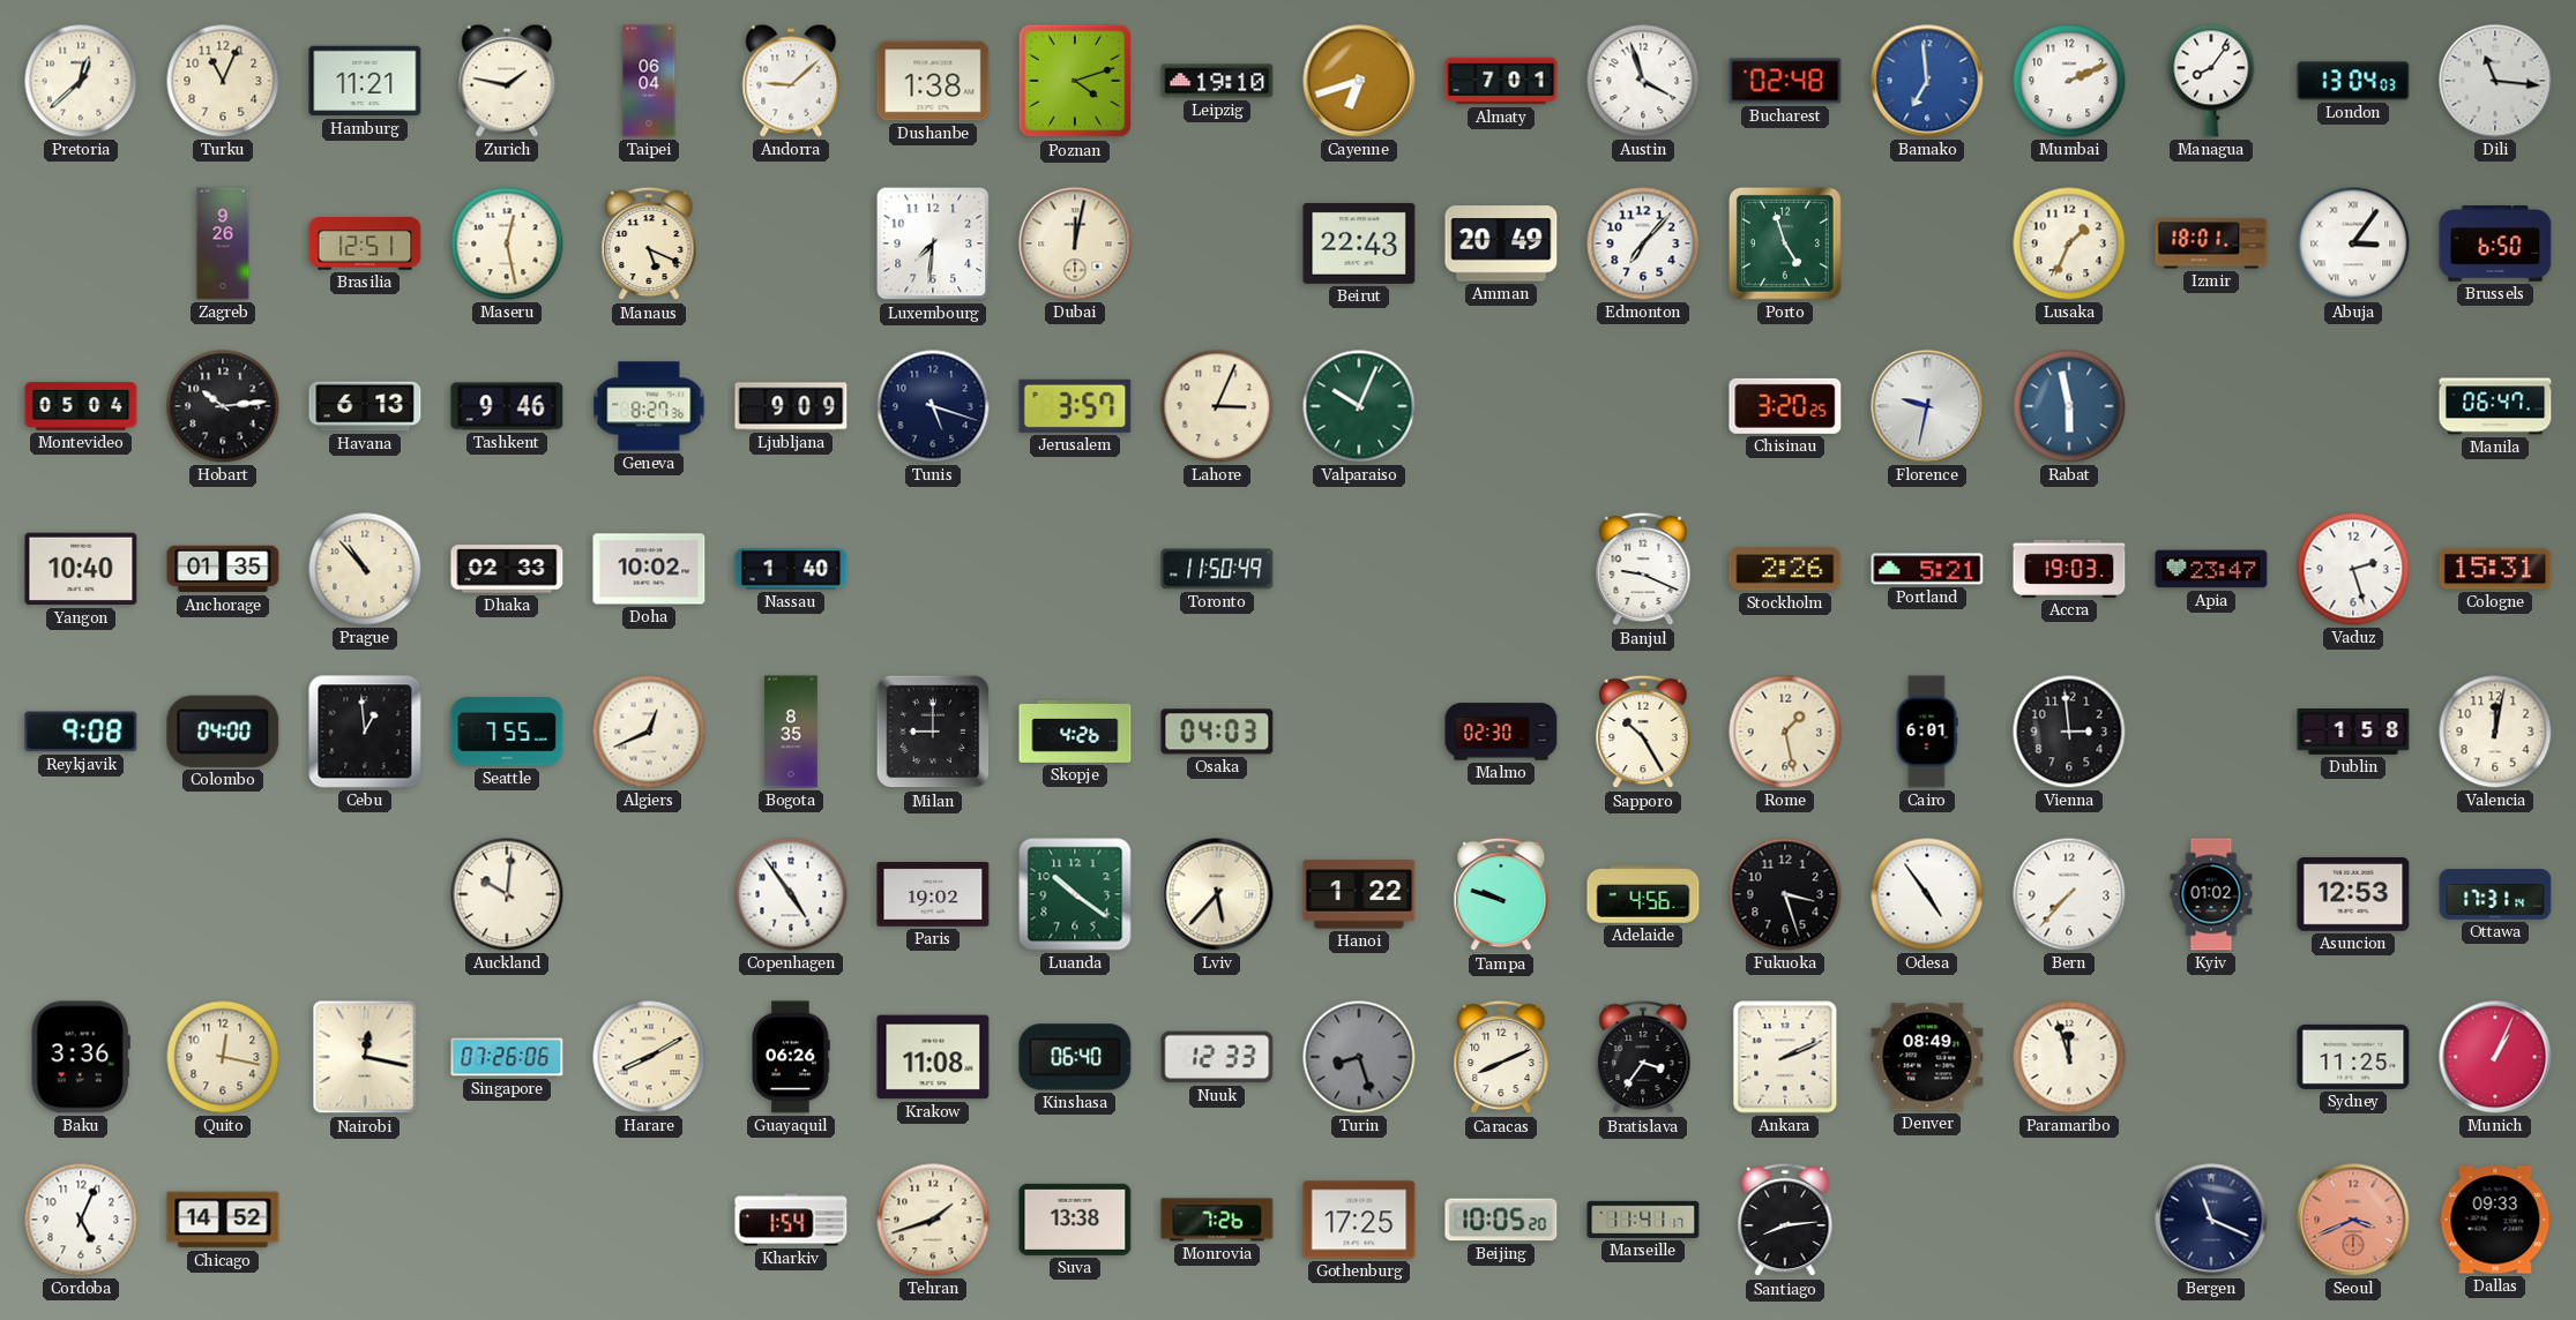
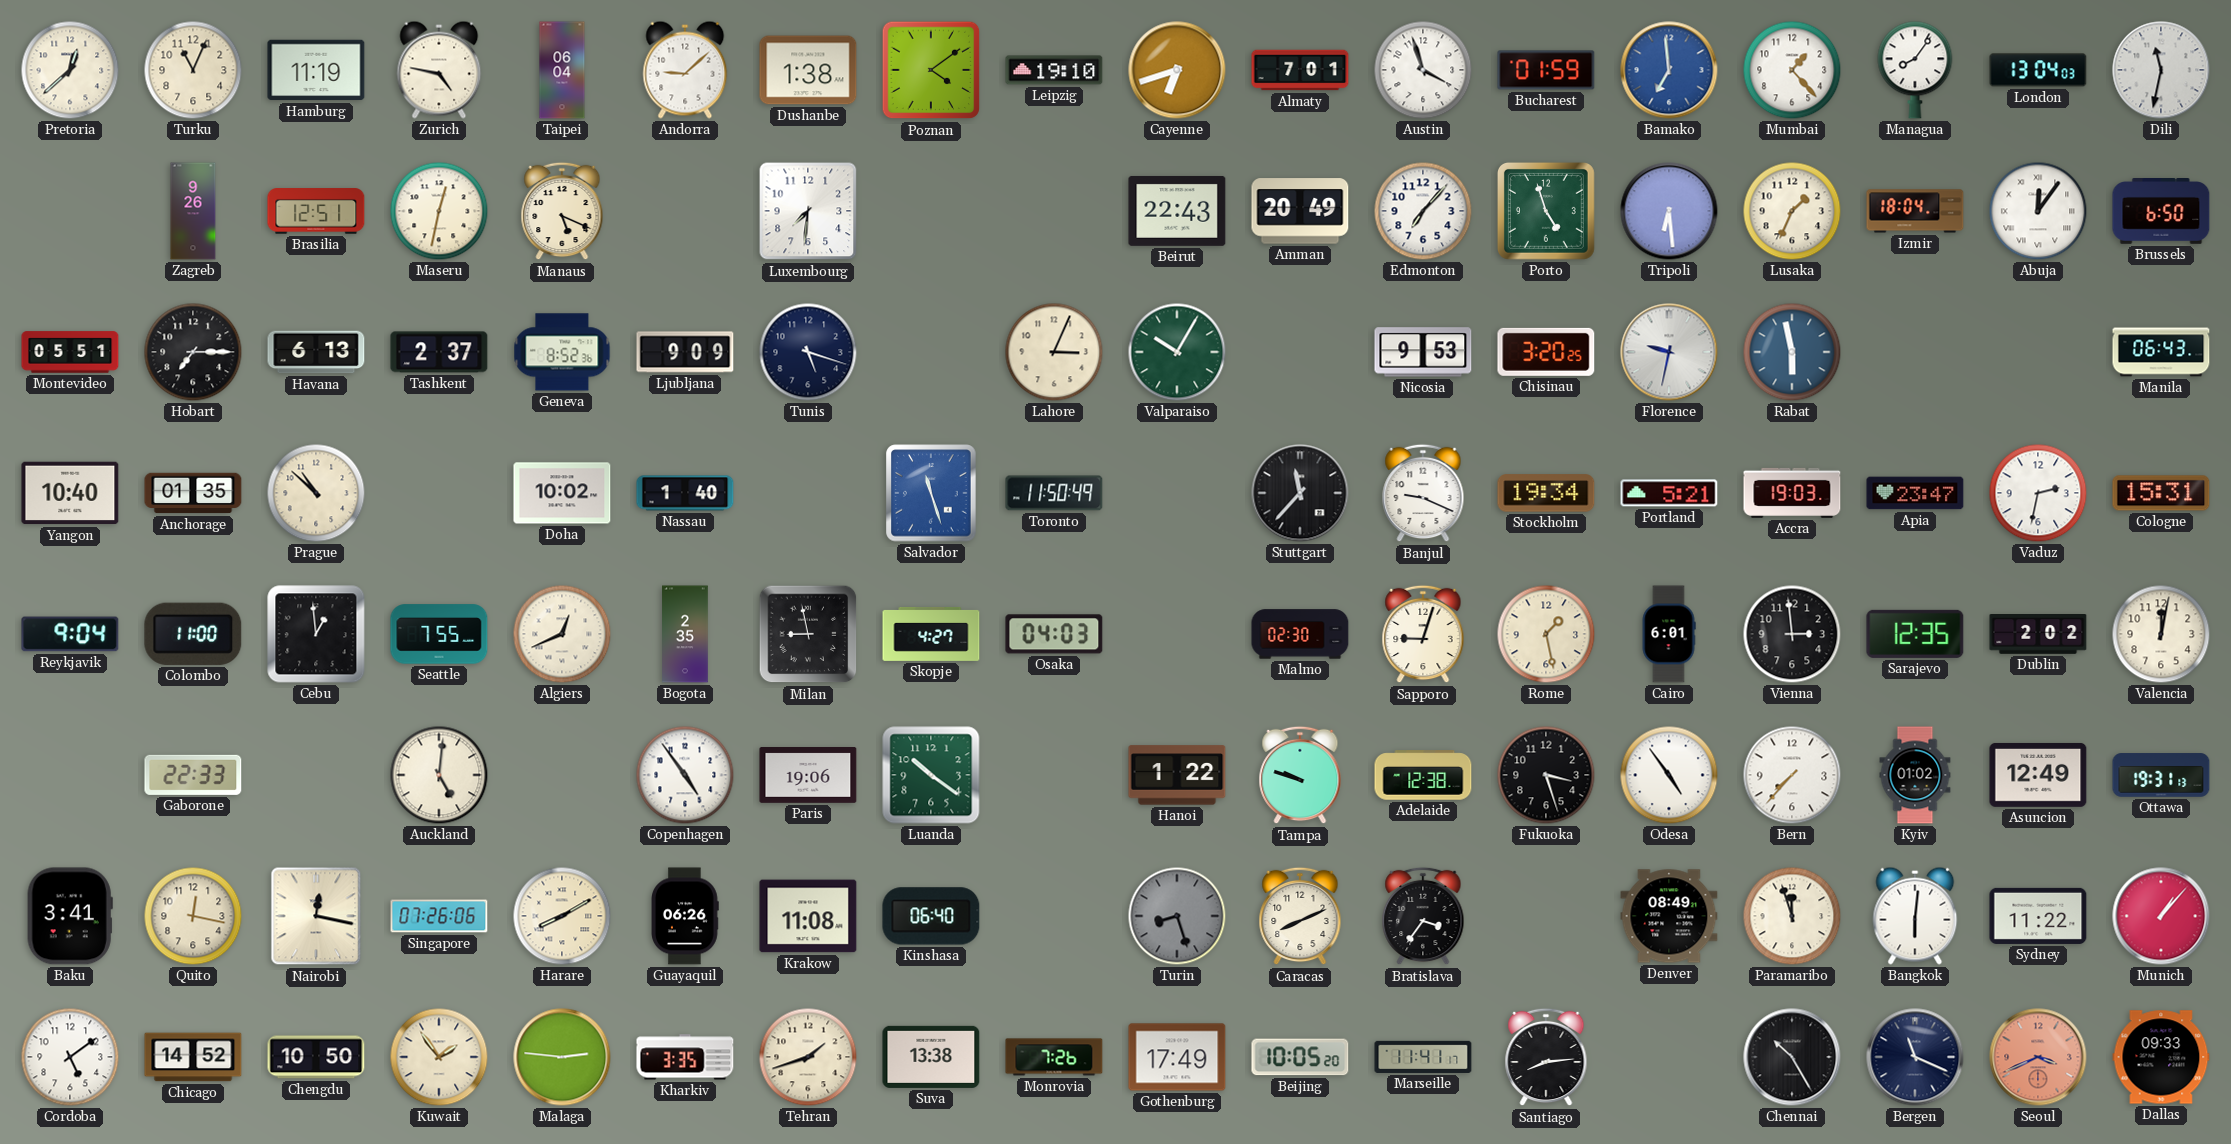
Hamburg: 11:21 -> 11:19
Zurich: 1:47 -> 4:47
Poznan: 4:12 -> 4:09
Bucharest: 02:48 -> 01:59
Mumbai: 2:11 -> 1:23
Dili: 11:16 -> 11:32
Maseru: 12:28 -> 12:32
Dubai: 12:02 -> none
Tripoli: none -> 6:29
Izmir: 18:01 -> 18:04
Abuja: 3:06 -> 12:06
Montevideo: 05:04 -> 05:51
Hobart: 10:14 -> 7:15
Tashkent: 9:46 -> 2:37
Geneva: 8:27 -> 8:52
Jerusalem: 3:57 -> none
Valparaiso: 10:04 -> 10:05
Nicosia: none -> 9:53
Manila: 06:47 -> 06:43
Prague: 10:53 -> 10:52
Dhaka: 02:33 -> none
Salvador: none -> 11:27
Stuttgart: none -> 11:37
Stockholm: 2:26 -> 19:34
Vaduz: 2:27 -> 2:32
Reykjavik: 9:08 -> 9:04
Colombo: 04:00 -> 11:00
Bogota: 8:35 -> 2:35
Milan: 9:00 -> 8:58
Skopje: 4:26 -> 4:27
Sapporo: 10:25 -> 9:03
Sarajevo: none -> 12:35
Dublin: 1:58 -> 2:02
Gaborone: none -> 22:33
Auckland: 10:01 -> 5:01
Paris: 19:02 -> 19:06
Lviv: 5:37 -> none
Adelaide: 4:56 -> 12:38
Asuncion: 12:53 -> 12:49
Ottawa: 17:31 -> 19:31
Baku: 3:36 -> 3:41
Nuuk: 12:33 -> none
Ankara: 2:11 -> none
Bangkok: none -> 6:01
Sydney: 11:25 -> 11:22
Munich: 1:04 -> 1:07
Cordoba: 5:04 -> 5:09
Chengdu: none -> 10:50
Kuwait: none -> 1:54
Malaga: none -> 2:46
Kharkiv: 1:54 -> 3:35
Gothenburg: 17:25 -> 17:49
Chennai: none -> 10:25
